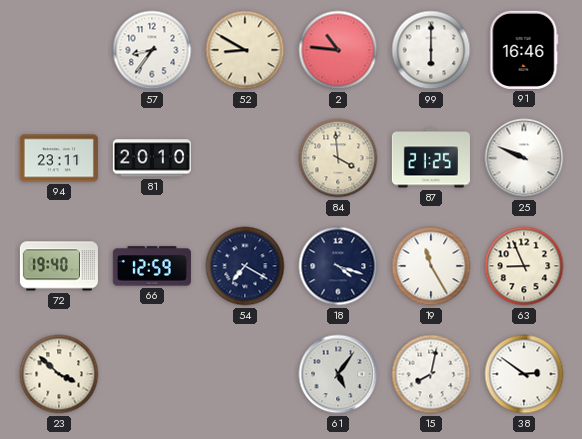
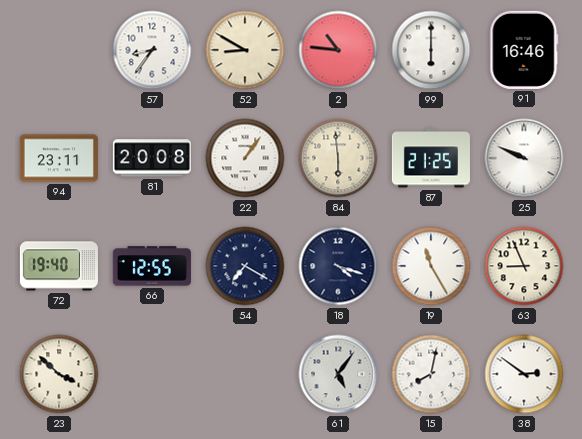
81: 20:10 -> 20:08
22: none -> 1:06
84: 3:59 -> 5:59
66: 12:59 -> 12:55
